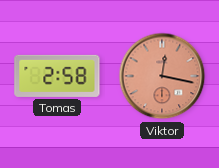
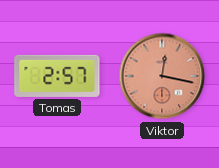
Tomas: 2:58 -> 2:57
